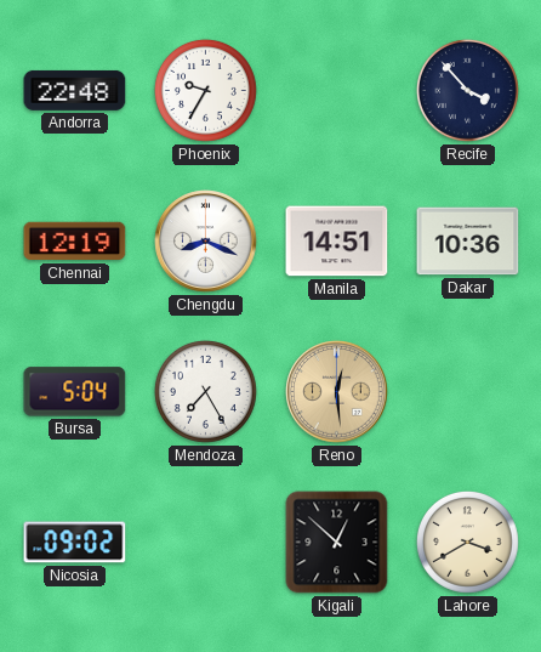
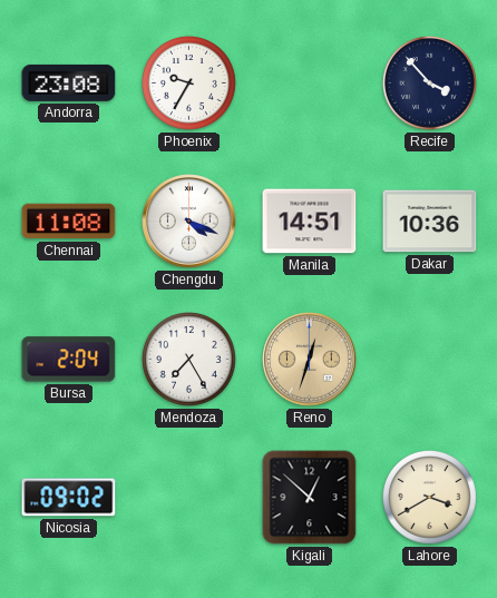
Andorra: 22:48 -> 23:08
Chennai: 12:19 -> 11:08
Chengdu: 8:19 -> 4:19
Bursa: 5:04 -> 2:04
Reno: 12:29 -> 12:33
